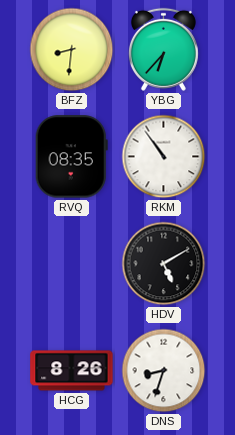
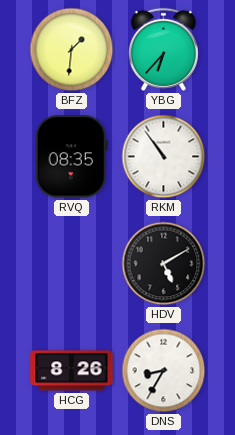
BFZ: 8:31 -> 1:31
DNS: 8:33 -> 8:35
